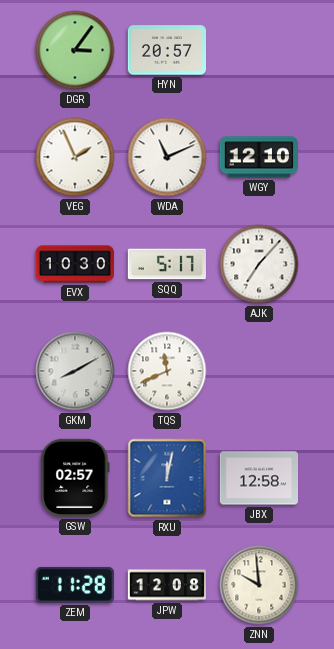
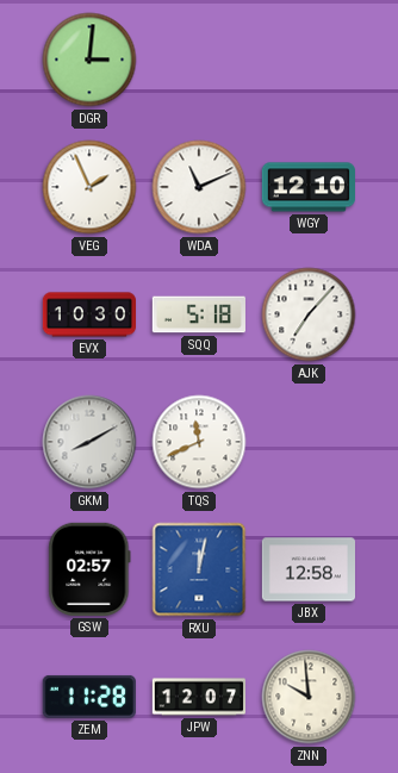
DGR: 3:06 -> 3:01
HYN: 20:57 -> none
SQQ: 5:17 -> 5:18
JPW: 12:08 -> 12:07
